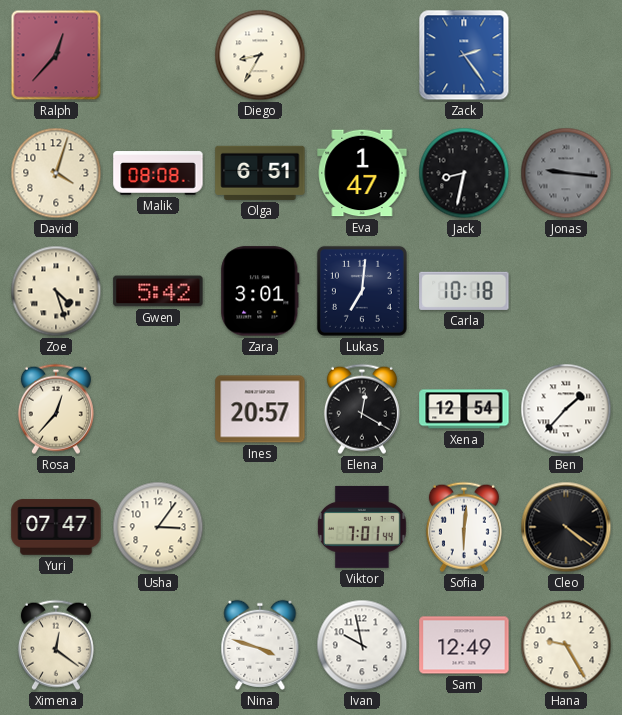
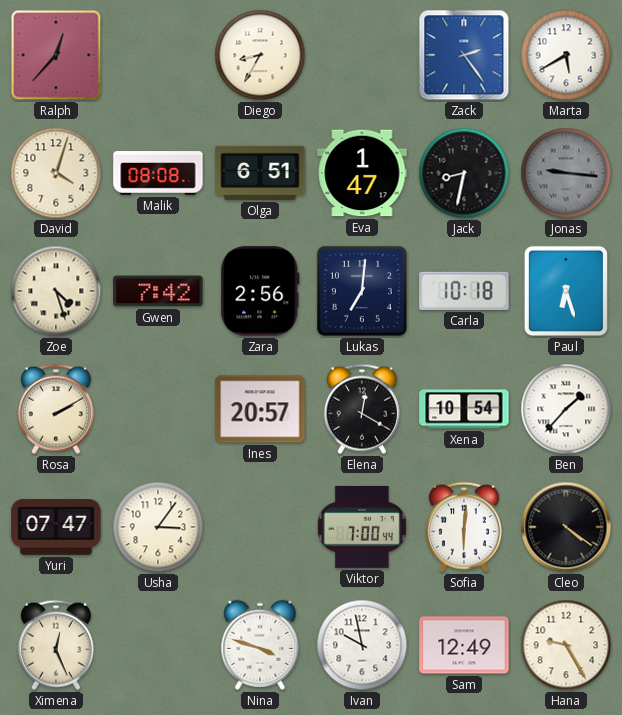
Marta: none -> 5:40
Gwen: 5:42 -> 7:42
Zara: 3:01 -> 2:56
Paul: none -> 6:27
Rosa: 12:37 -> 2:10
Xena: 12:54 -> 10:54
Viktor: 7:01 -> 7:00
Ximena: 12:21 -> 12:26
